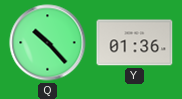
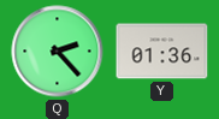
Q: 10:23 -> 2:23
